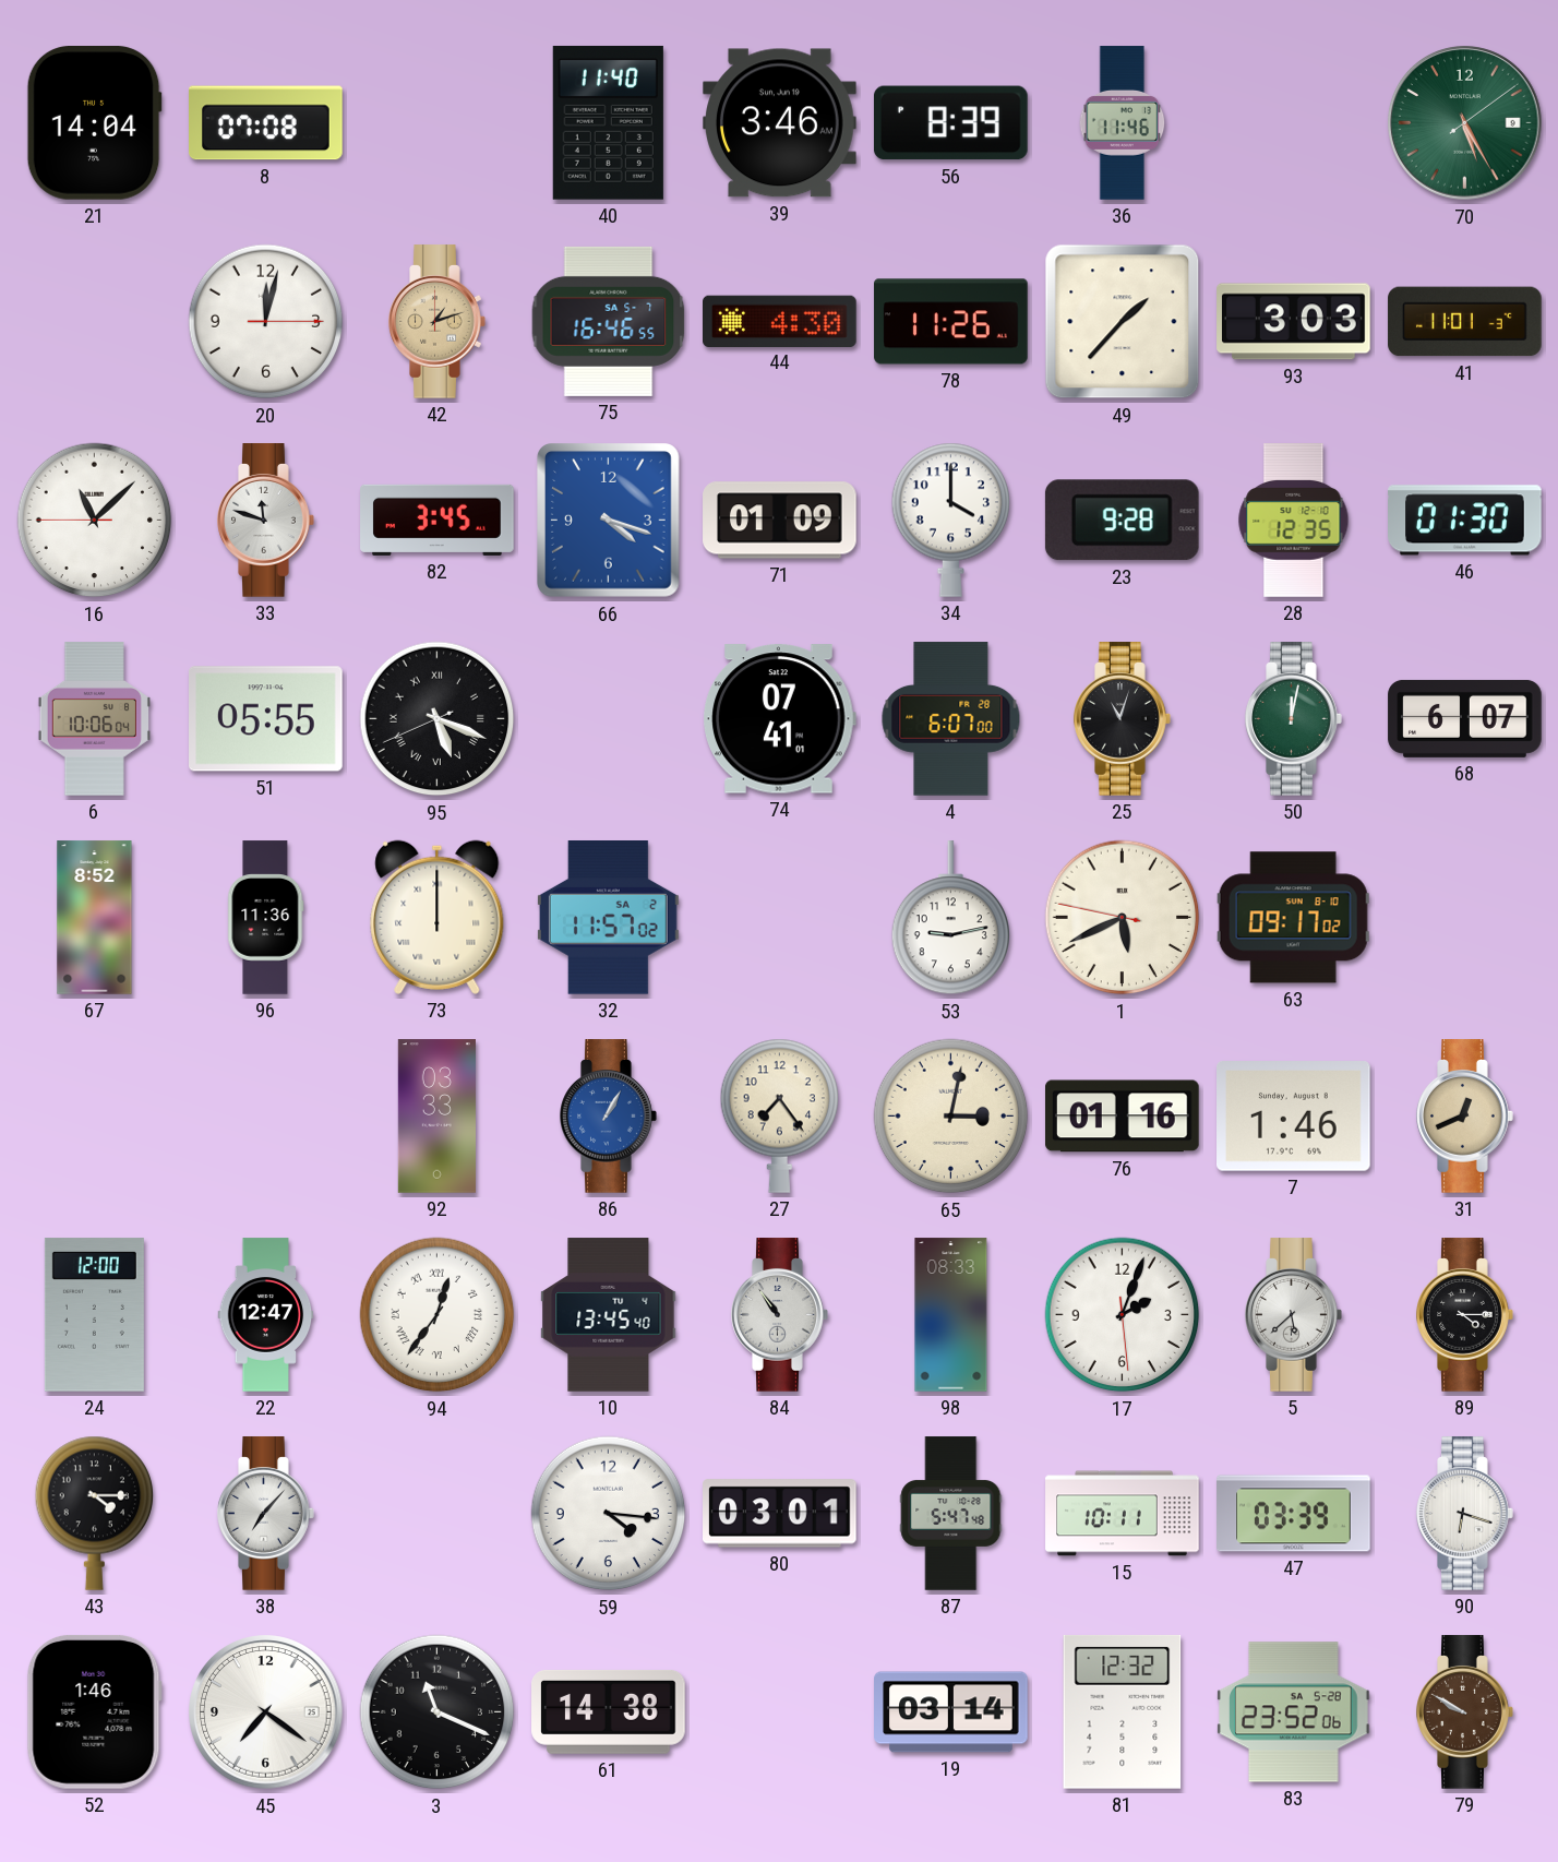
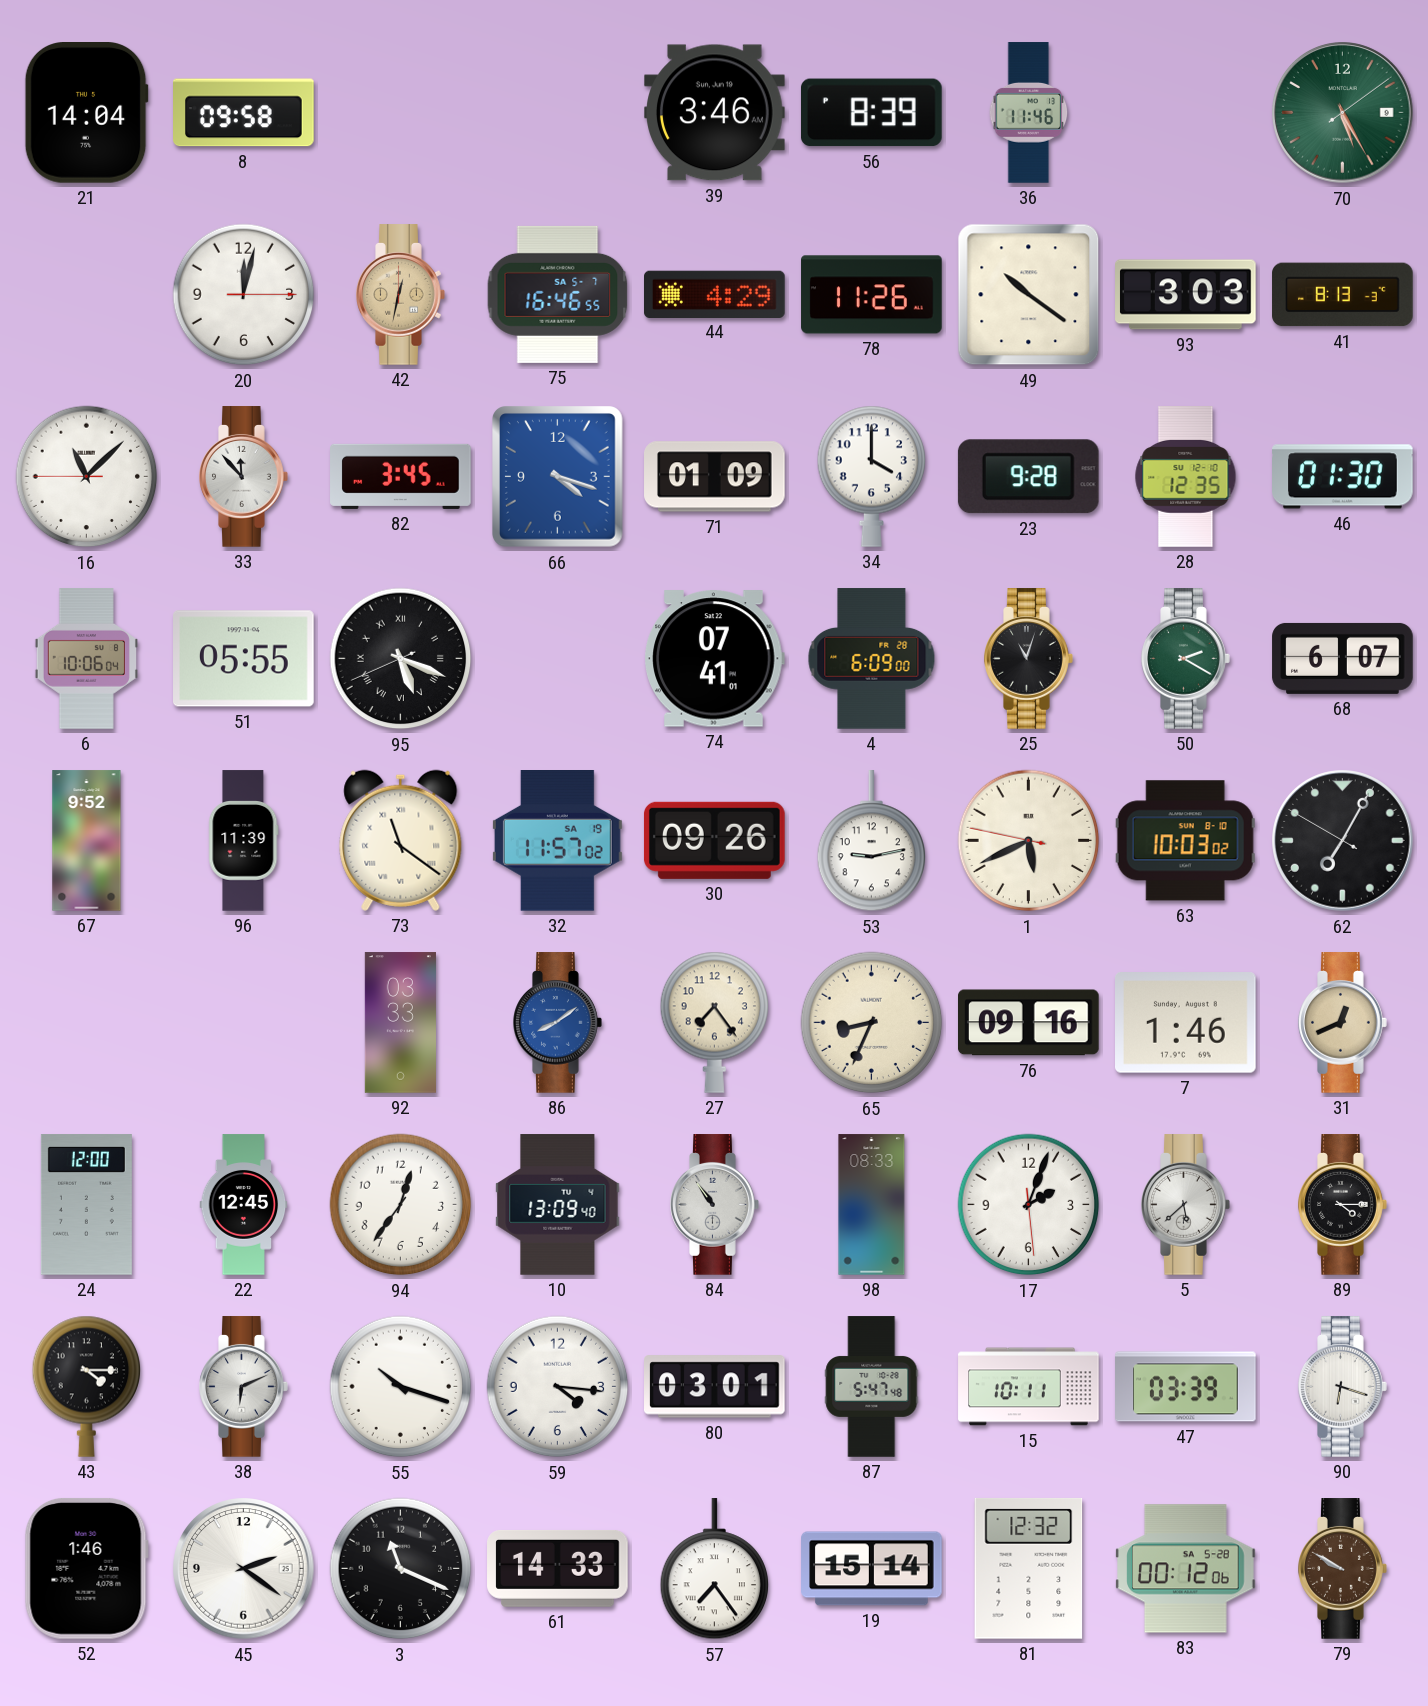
8: 07:08 -> 09:58
40: 11:40 -> none
42: 1:12 -> 12:32
44: 4:30 -> 4:29
49: 1:37 -> 10:21
41: 11:01 -> 8:13
33: 11:48 -> 11:53
4: 6:07 -> 6:09
50: 12:02 -> 2:20
67: 8:52 -> 9:52
96: 11:36 -> 11:39
73: 12:00 -> 11:21
32 date: SA 2 -> SA 19
30: none -> 09:26
63: 09:17 -> 10:03
62: none -> 7:04
86: 1:05 -> 8:09
65: 3:02 -> 8:34
76: 01:16 -> 09:16
22: 12:47 -> 12:45
94 numerals: Roman -> Arabic
10: 13:45 -> 13:09
38: 7:07 -> 6:11
55: none -> 10:18
45: 7:21 -> 2:21
61: 14:38 -> 14:33
57: none -> 7:24
19: 03:14 -> 15:14
83: 23:52 -> 00:12
